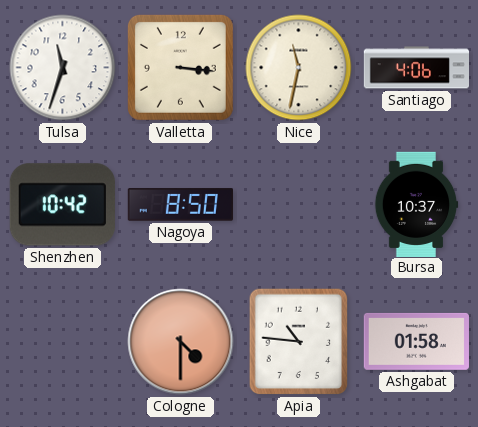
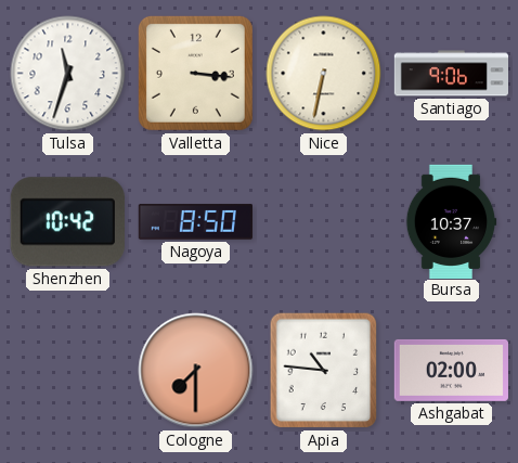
Nice: 11:32 -> 6:32
Santiago: 4:06 -> 9:06
Cologne: 4:30 -> 7:30
Ashgabat: 01:58 -> 02:00
